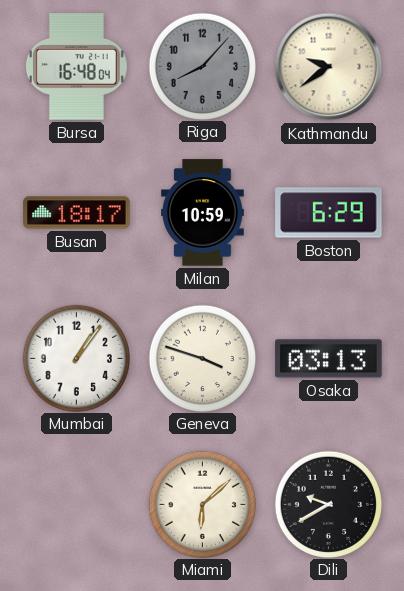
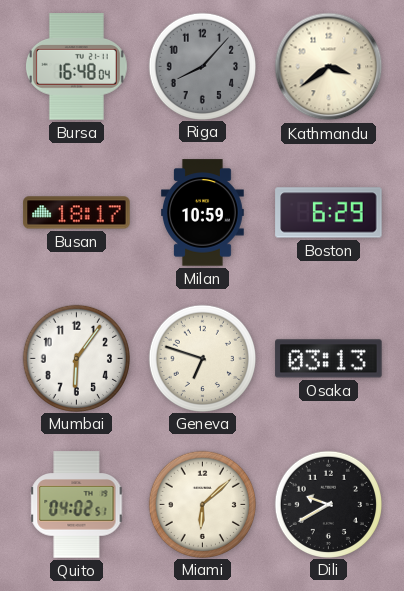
Kathmandu: 9:39 -> 3:39
Mumbai: 1:06 -> 6:06
Geneva: 3:48 -> 6:48
Quito: none -> 04:02
